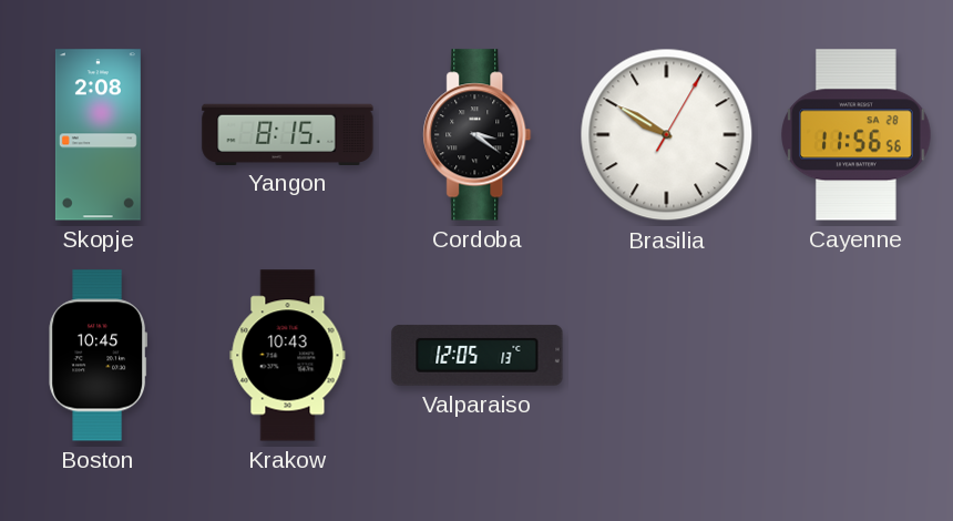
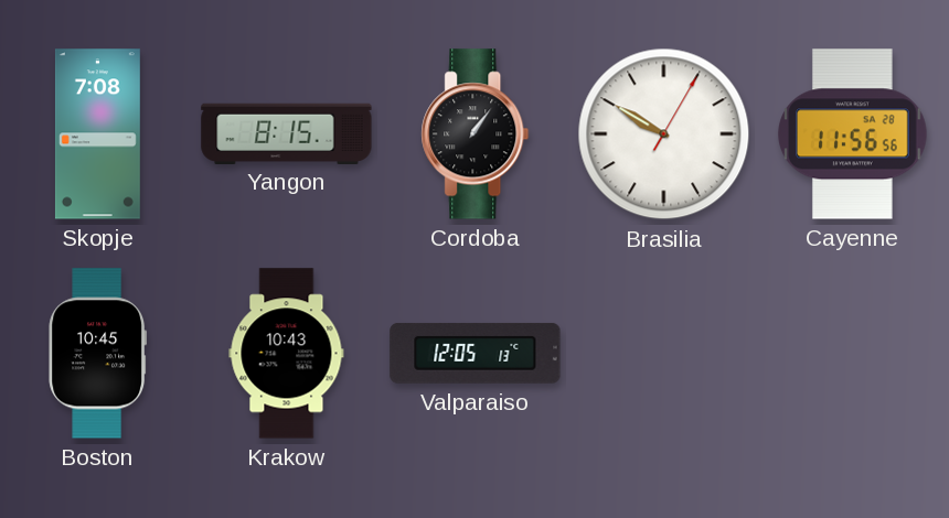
Skopje: 2:08 -> 7:08
Cordoba: 3:21 -> 1:06
